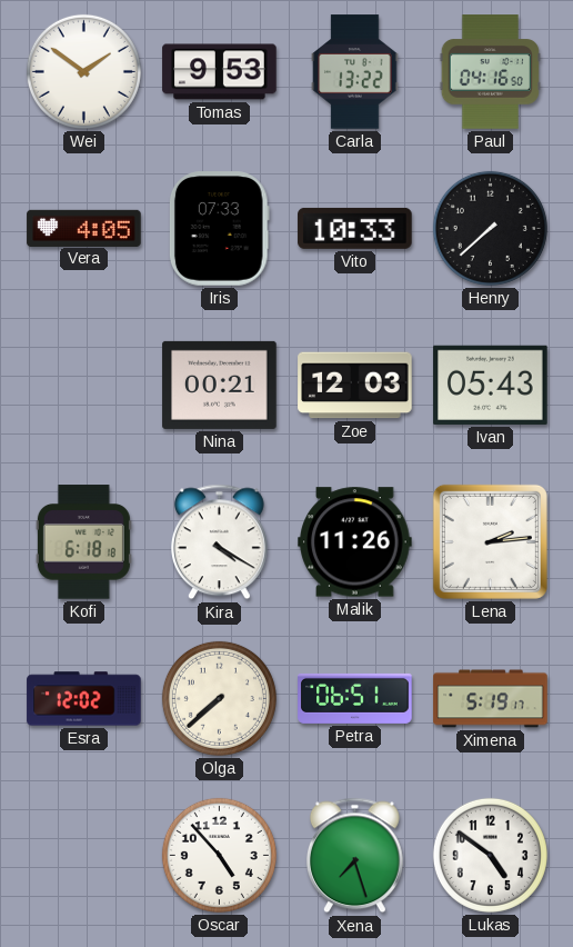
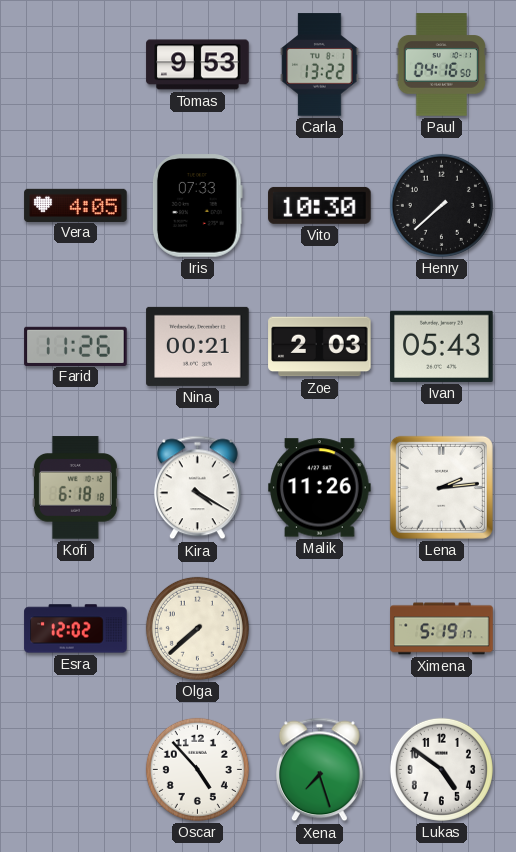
Wei: 1:51 -> none
Vito: 10:33 -> 10:30
Farid: none -> 11:26
Zoe: 12:03 -> 2:03
Petra: 06:51 -> none
